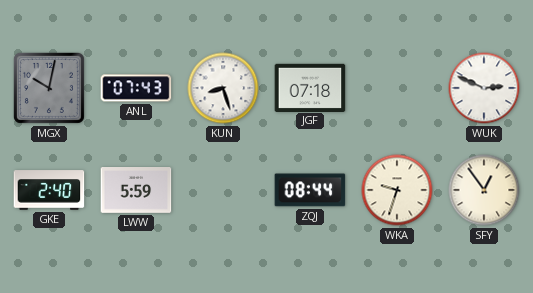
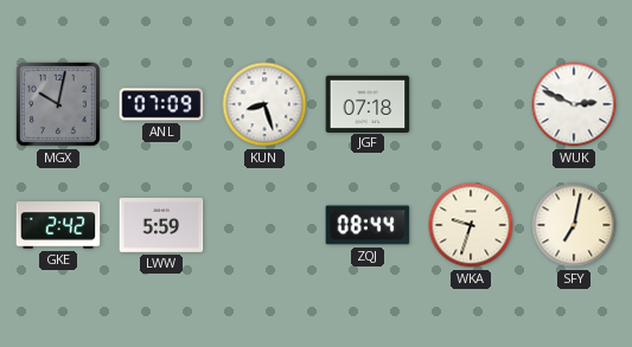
ANL: 07:43 -> 07:09
GKE: 2:40 -> 2:42
SFY: 12:54 -> 7:02
